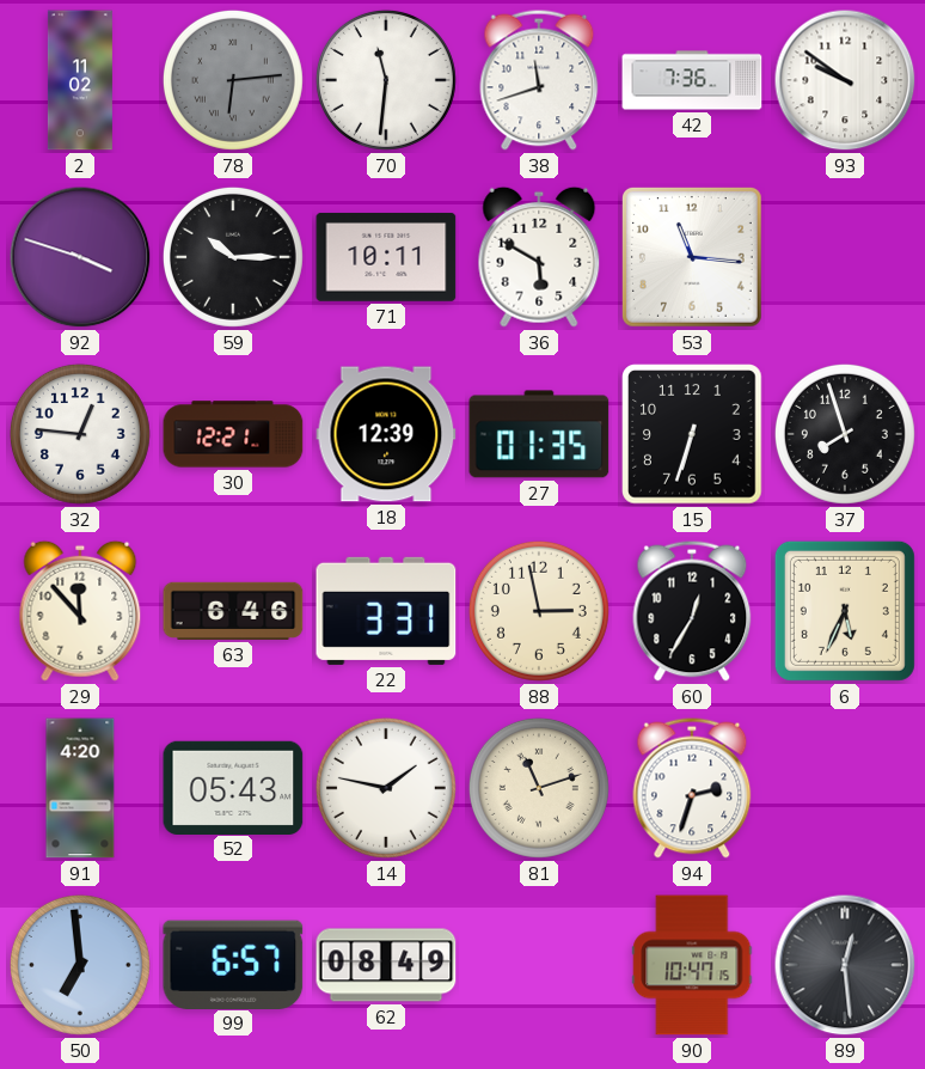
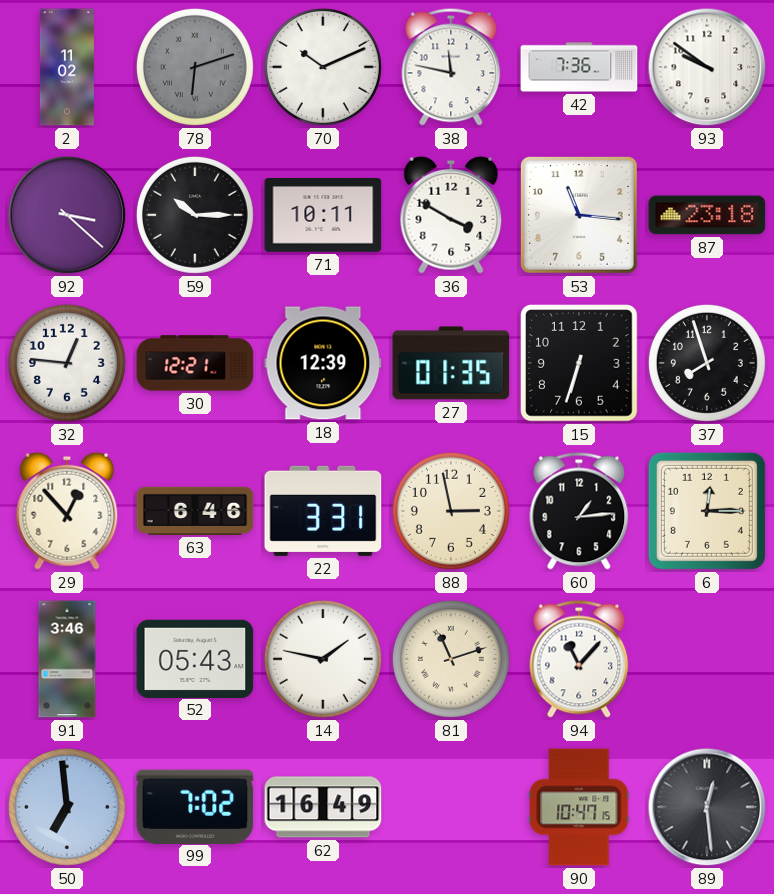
78: 6:14 -> 6:12
70: 11:31 -> 10:11
38: 11:42 -> 11:47
92: 3:48 -> 3:22
36: 5:50 -> 3:50
87: none -> 23:18
29: 11:53 -> 12:53
60: 12:35 -> 1:14
6: 5:34 -> 12:15
91: 4:20 -> 3:46
94: 2:33 -> 11:07
99: 6:57 -> 7:02
62: 08:49 -> 16:49
